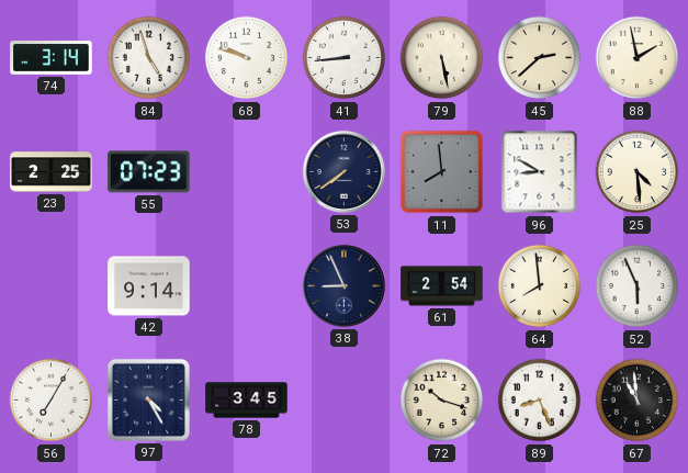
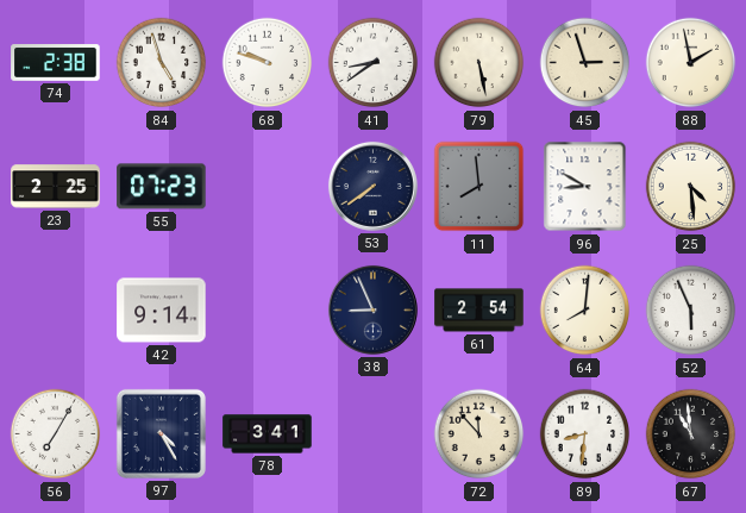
74: 3:14 -> 2:38
41: 8:44 -> 8:39
45: 2:38 -> 2:57
64: 7:59 -> 8:01
78: 3:45 -> 3:41
72: 10:18 -> 11:53
89: 8:26 -> 8:31
